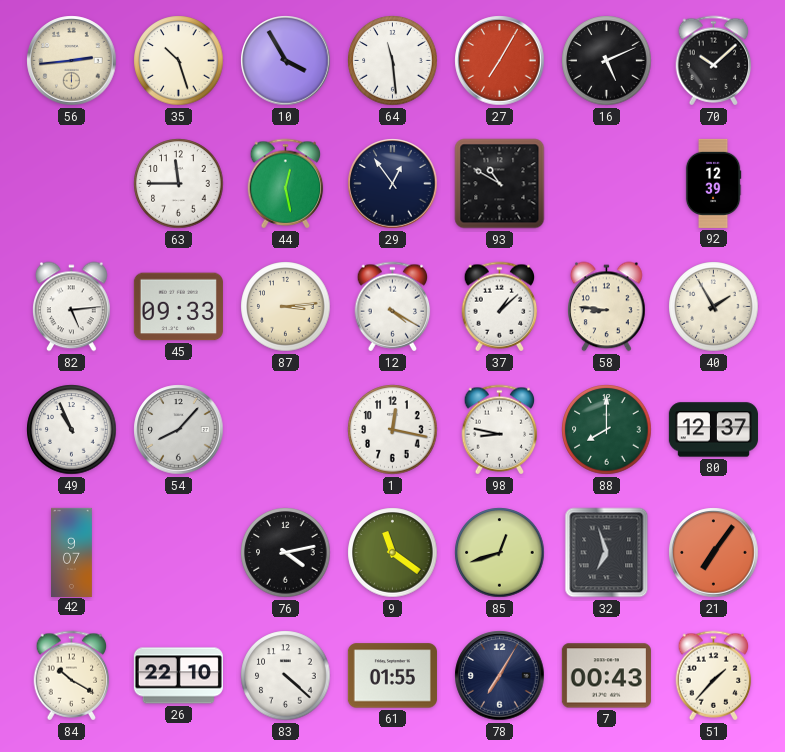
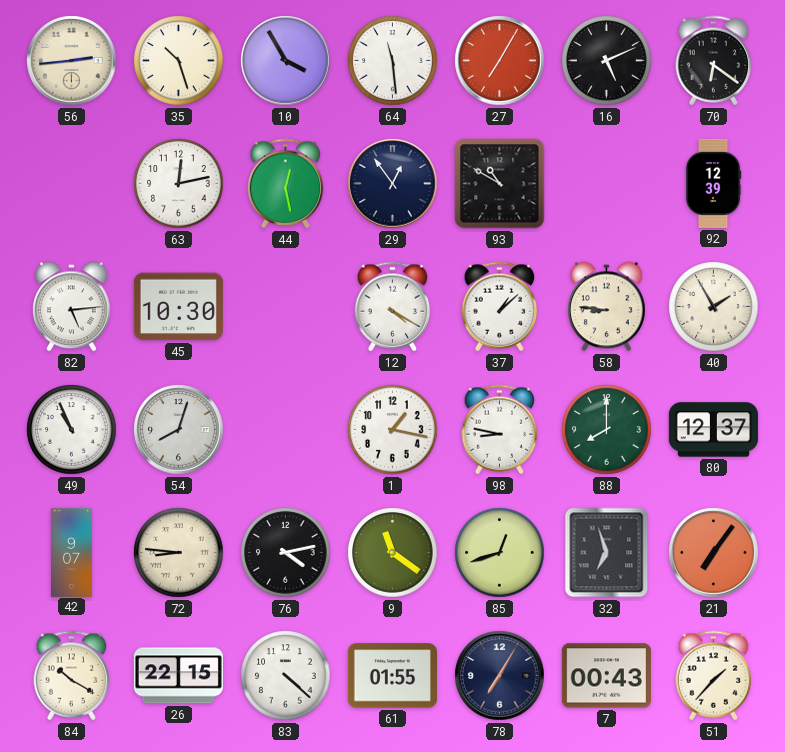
70: 10:08 -> 6:21
63: 11:45 -> 12:13
45: 09:33 -> 10:30
87: 3:14 -> none
54: 8:07 -> 8:03
1: 12:17 -> 1:17
72: none -> 8:46
26: 22:10 -> 22:15
